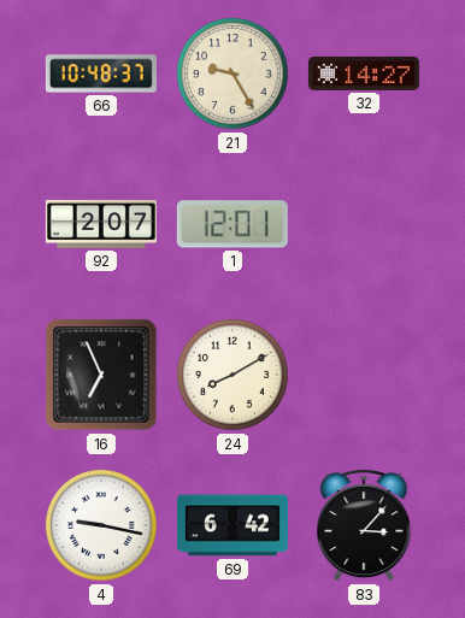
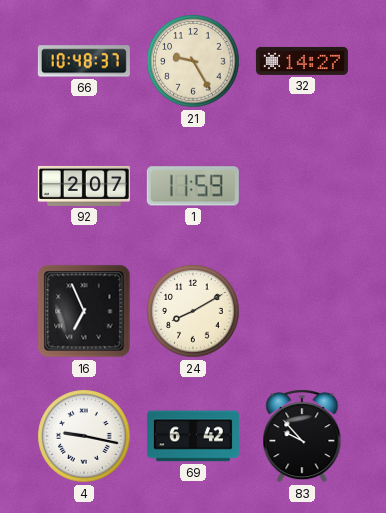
1: 12:01 -> 11:59
83: 3:07 -> 9:53
